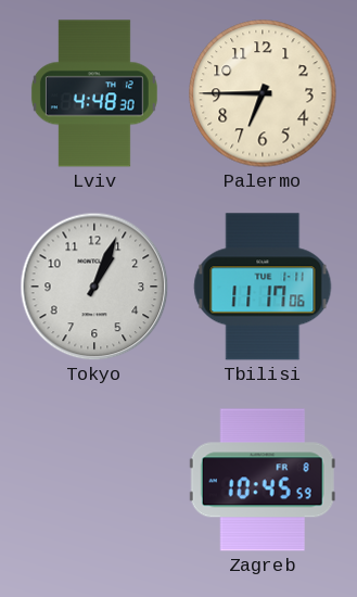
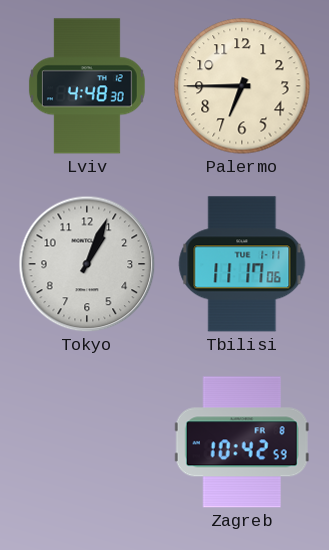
Zagreb: 10:45 -> 10:42
